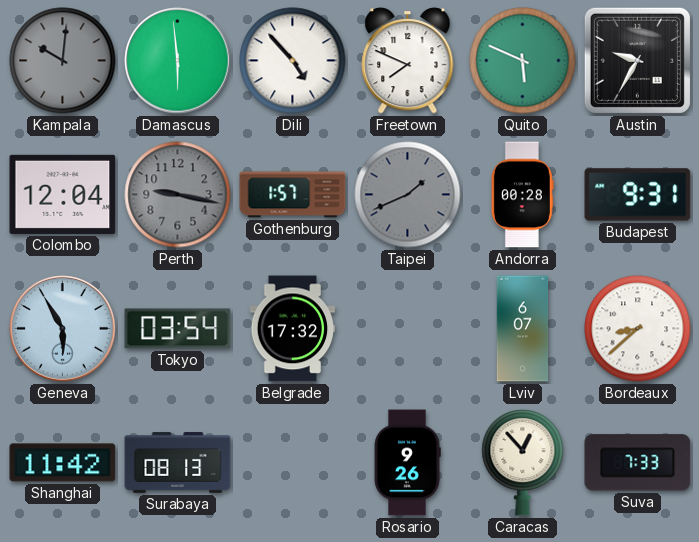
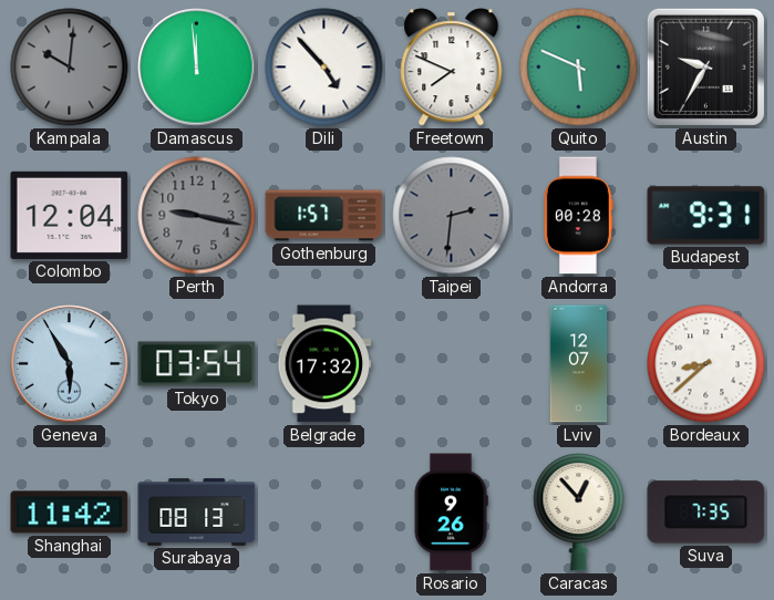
Damascus: 5:59 -> 11:59
Taipei: 1:41 -> 2:31
Lviv: 6:07 -> 12:07
Suva: 7:33 -> 7:35
